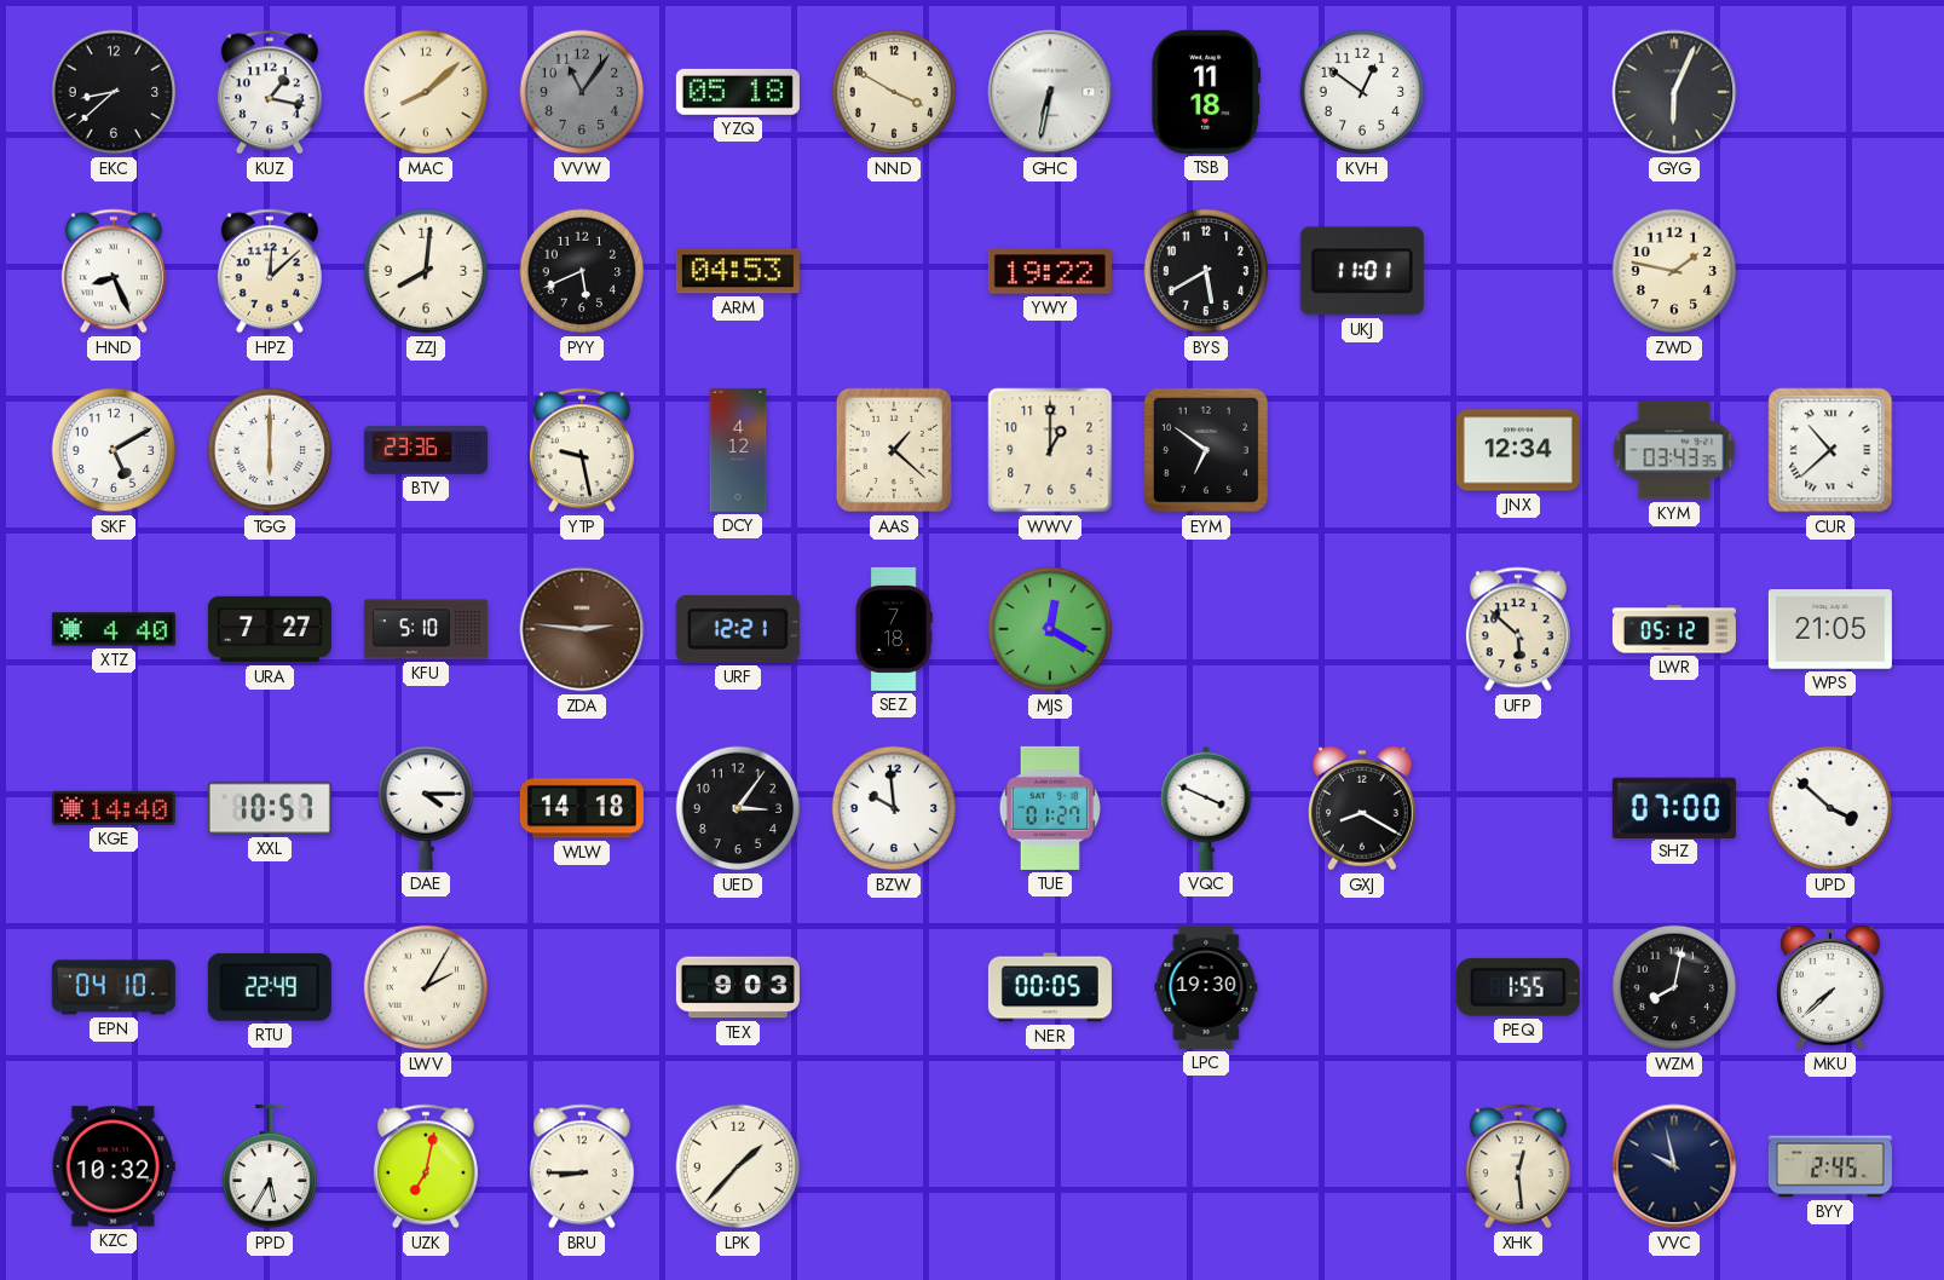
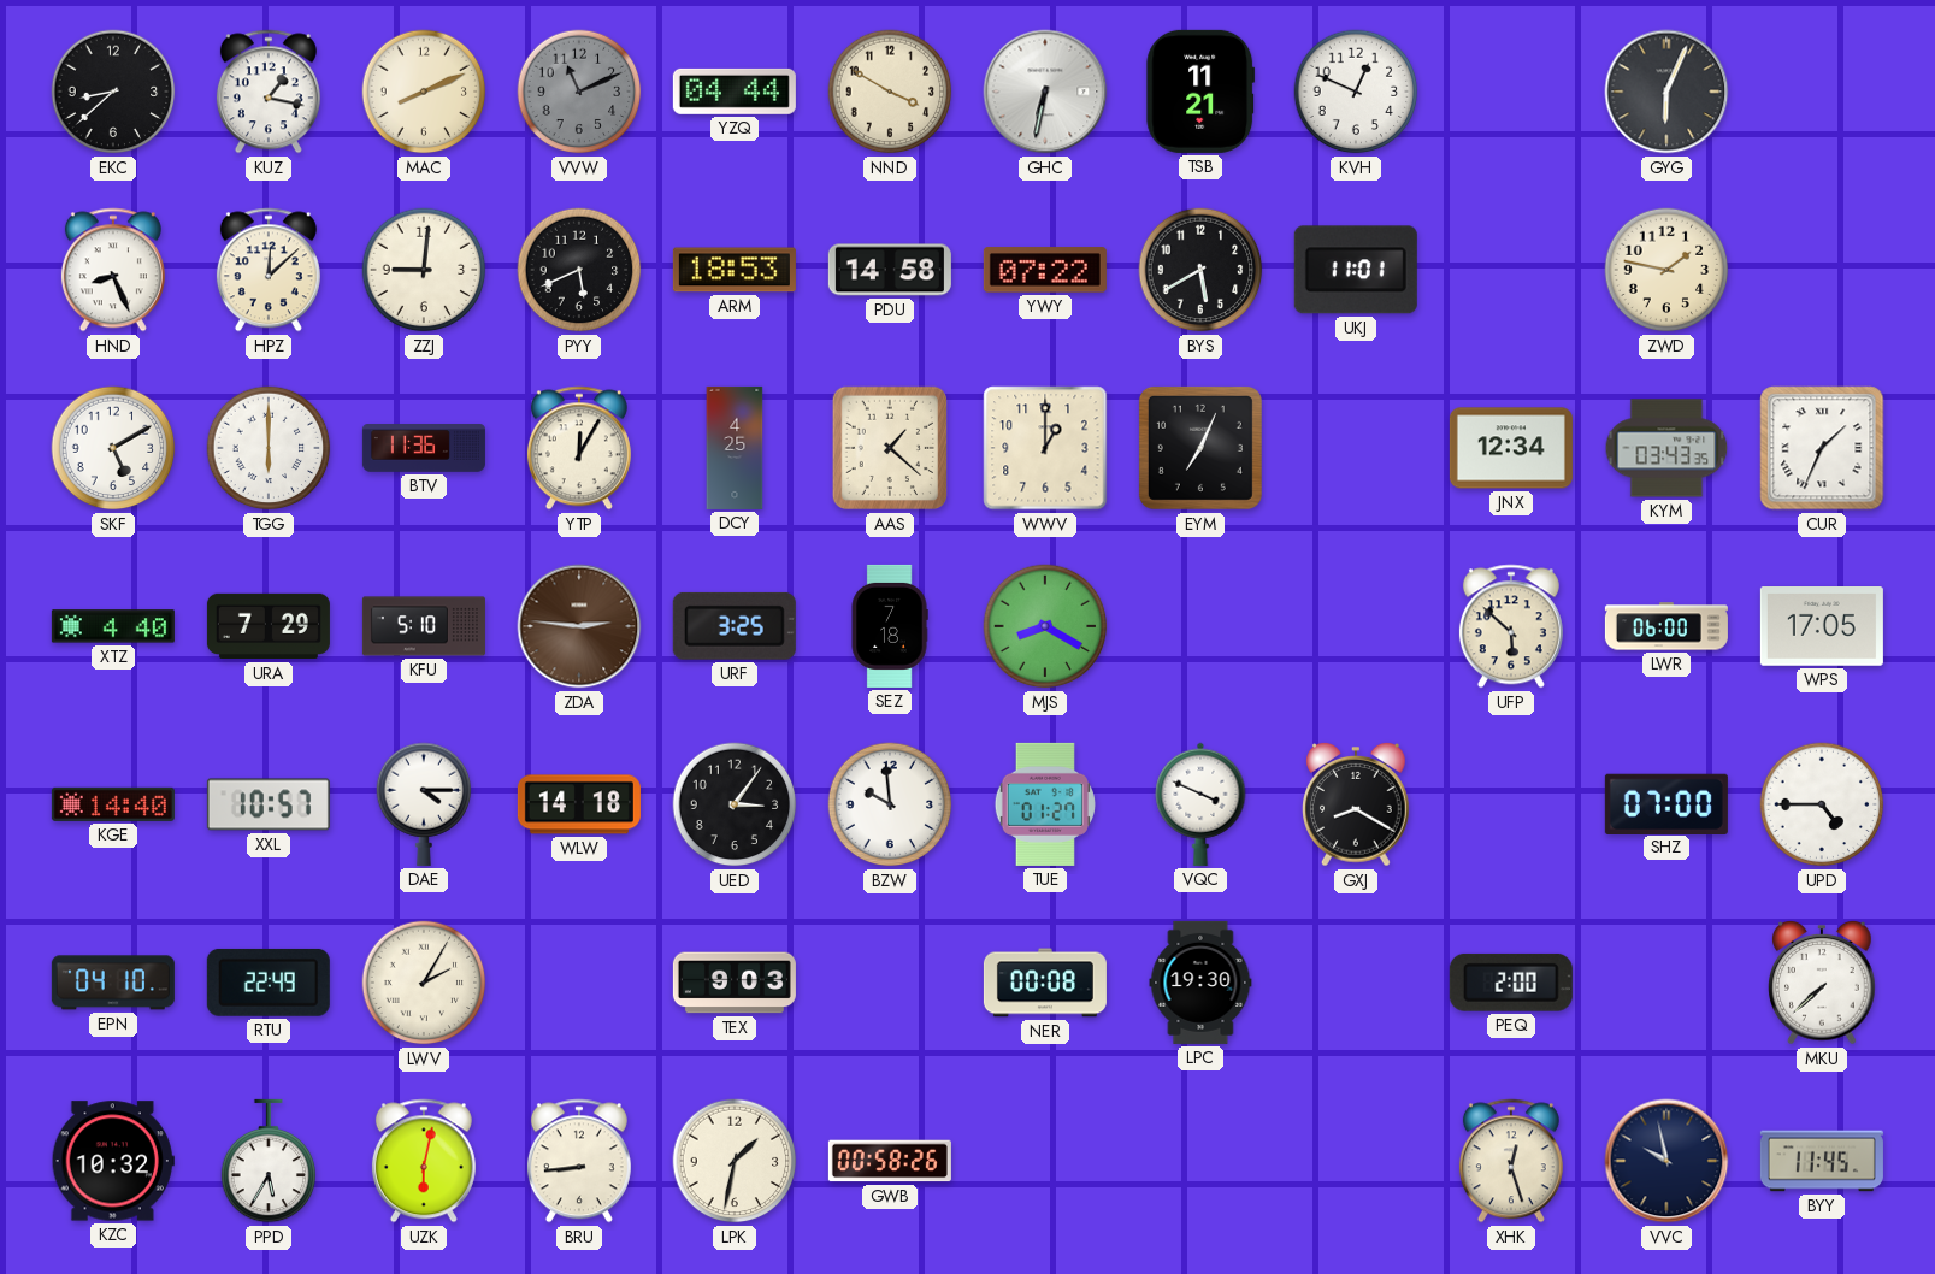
MAC: 8:08 -> 8:11
VVW: 11:06 -> 11:11
YZQ: 05:18 -> 04:44
TSB: 11:18 -> 11:21
KVH: 12:51 -> 12:49
ZZJ: 8:01 -> 9:01
ARM: 04:53 -> 18:53
PDU: none -> 14:58
YWY: 19:22 -> 07:22
BTV: 23:36 -> 11:36
YTP: 9:28 -> 12:05
DCY: 4:12 -> 4:25
EYM: 6:51 -> 7:04
CUR: 10:38 -> 1:34
URA: 7:27 -> 7:29
URF: 12:21 -> 3:25
MJS: 12:20 -> 8:20
LWR: 05:12 -> 06:00
WPS: 21:05 -> 17:05
UPD: 3:52 -> 4:45
NER: 00:05 -> 00:08
PEQ: 1:55 -> 2:00
WZM: 8:02 -> none
UZK: 7:02 -> 6:02
BRU: 8:45 -> 8:44
LPK: 1:37 -> 1:32
GWB: none -> 00:58
XHK: 12:29 -> 12:27
BYY: 2:45 -> 11:45
